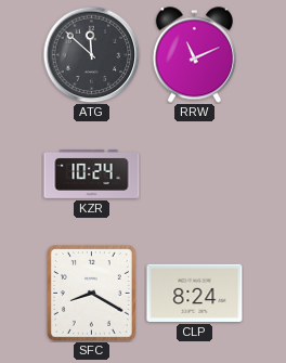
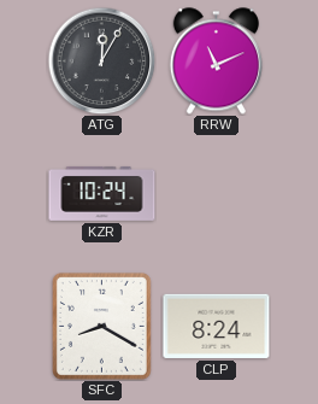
ATG: 11:52 -> 12:05
